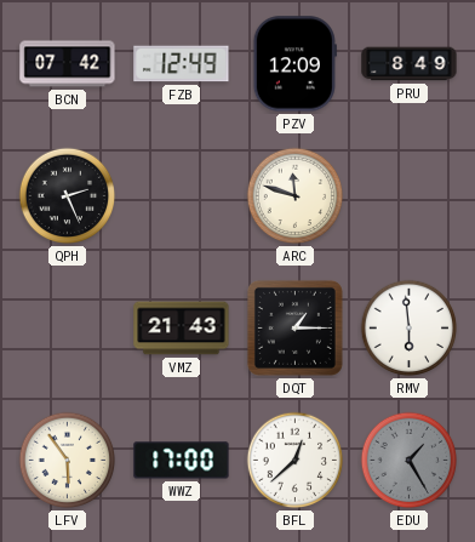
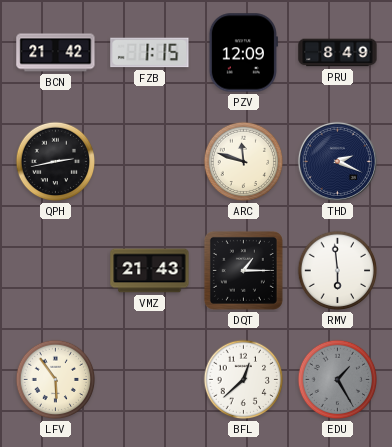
BCN: 07:42 -> 21:42
FZB: 12:49 -> 1:15
QPH: 2:26 -> 2:43
THD: none -> 2:19
WWZ: 17:00 -> none
